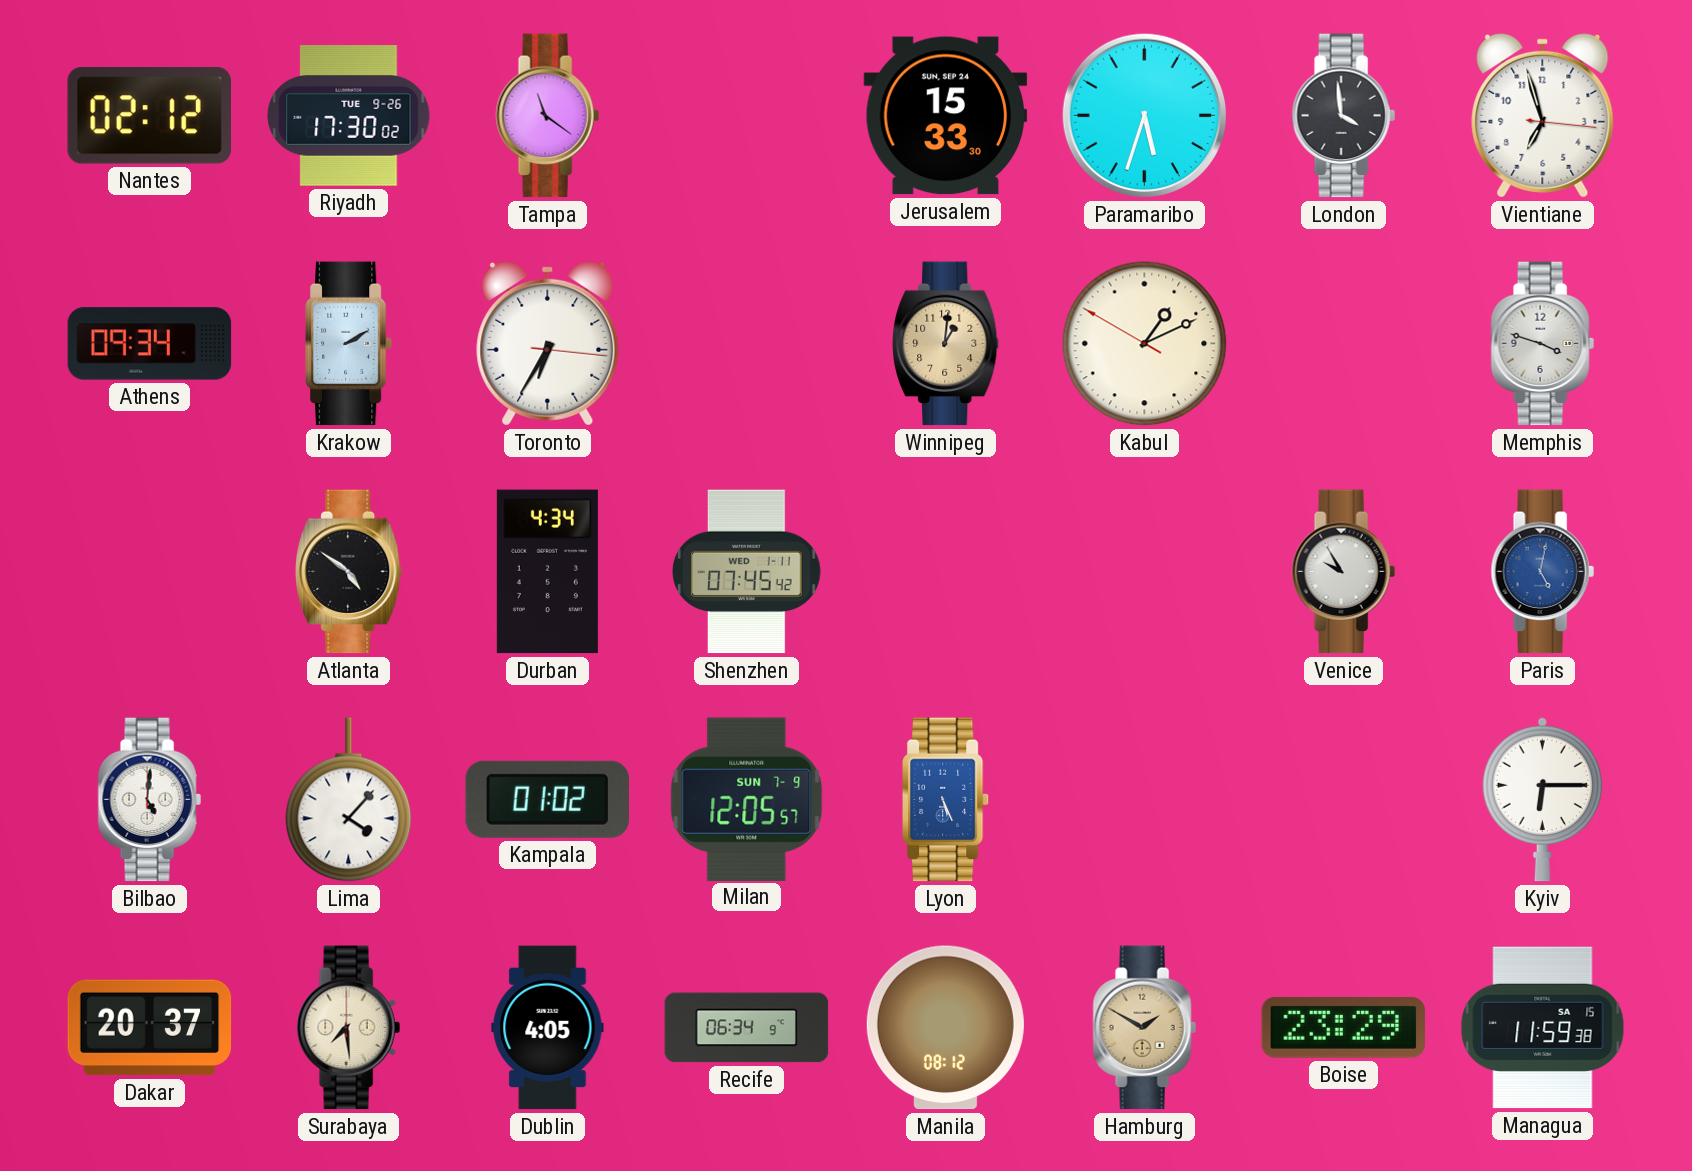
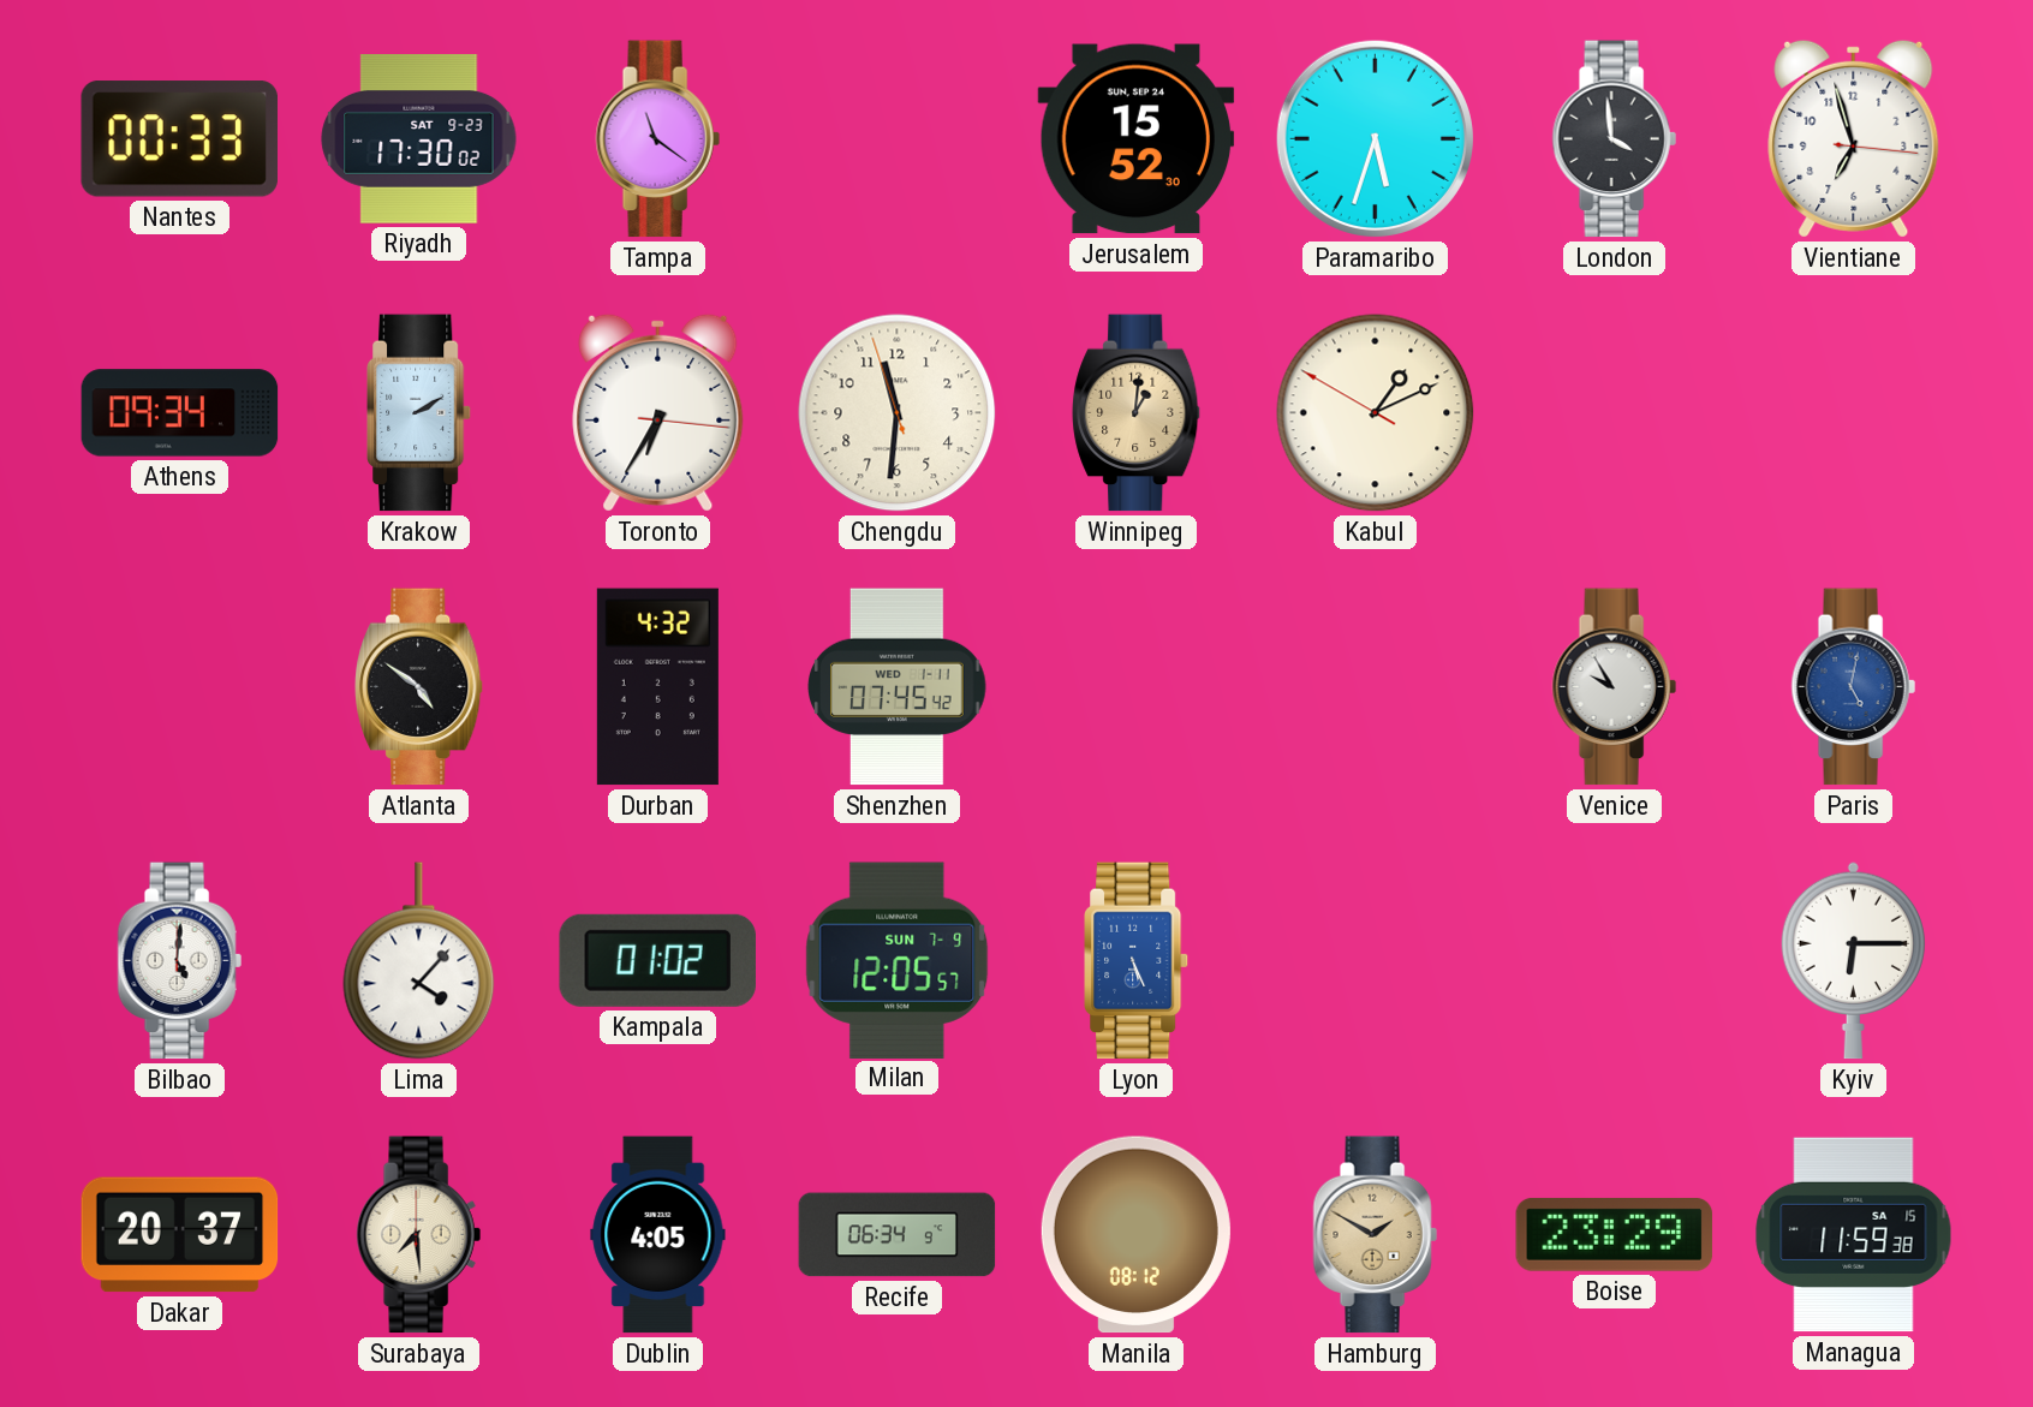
Nantes: 02:12 -> 00:33
Riyadh date: TUE 9-26 -> SAT 9-23
Jerusalem: 15:33 -> 15:52
Chengdu: none -> 11:30
Memphis: 3:48 -> none
Durban: 4:34 -> 4:32
